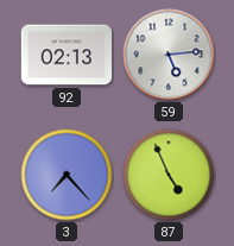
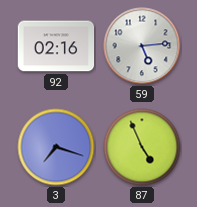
92: 02:13 -> 02:16
3: 7:23 -> 7:18
